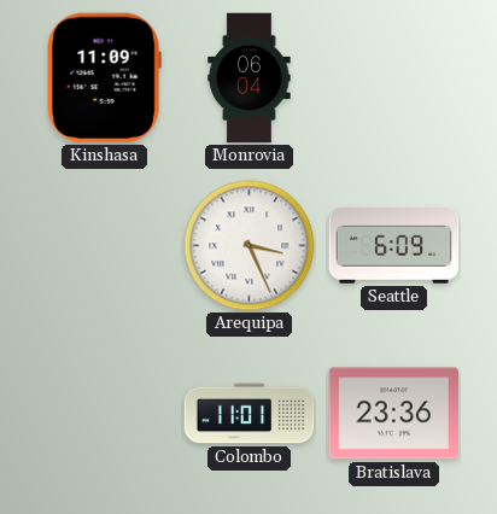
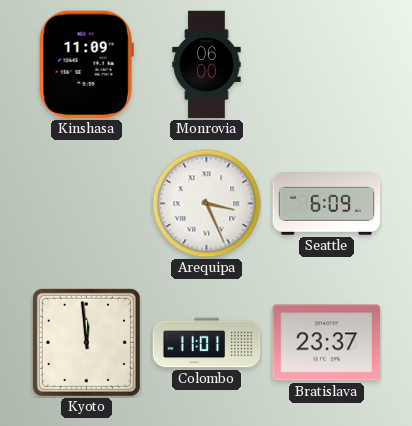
Monrovia: 06:04 -> 06:00
Kyoto: none -> 11:59
Bratislava: 23:36 -> 23:37
